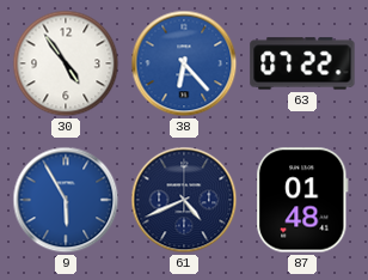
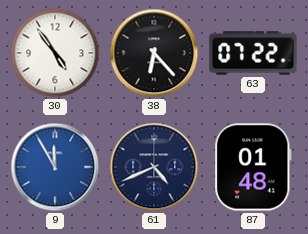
38 dial: blue -> black
9: 5:55 -> 11:55
